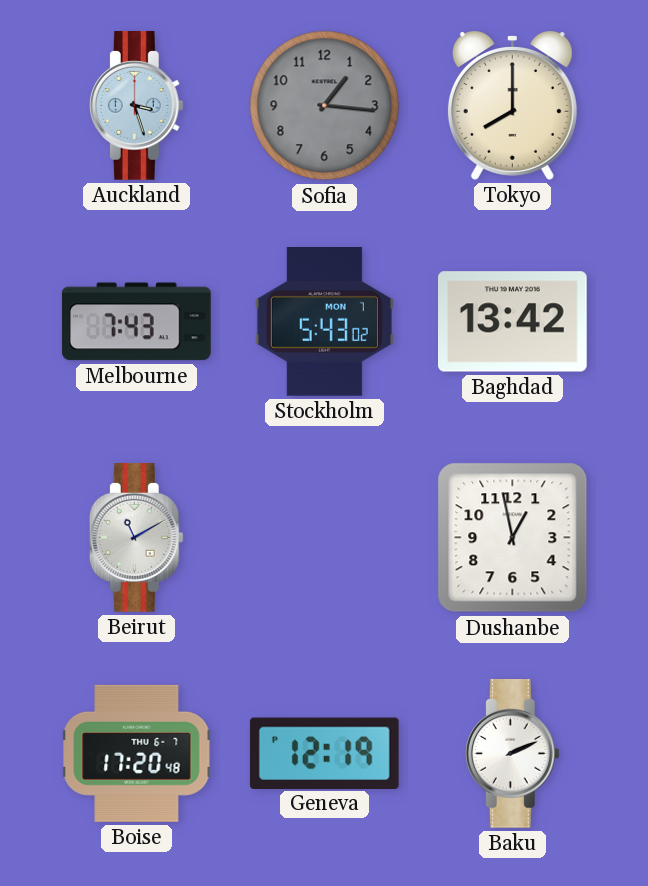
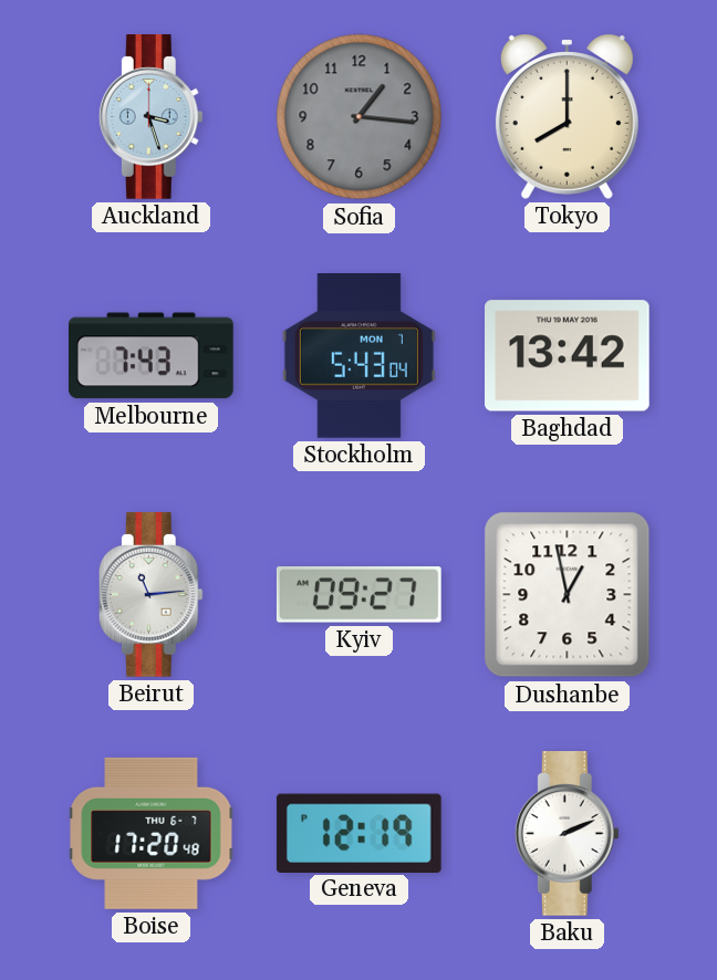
Stockholm: 5:43:02 -> 5:43:04
Beirut: 11:10 -> 11:14
Kyiv: none -> 09:27
